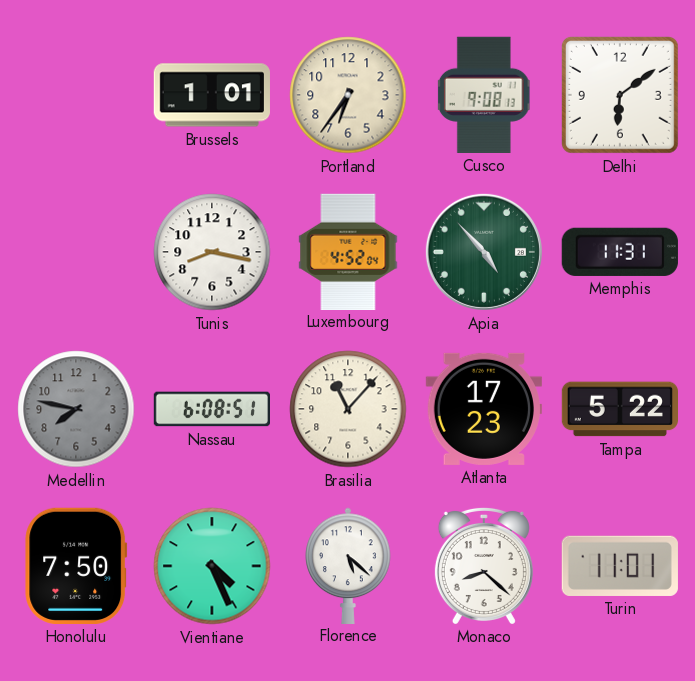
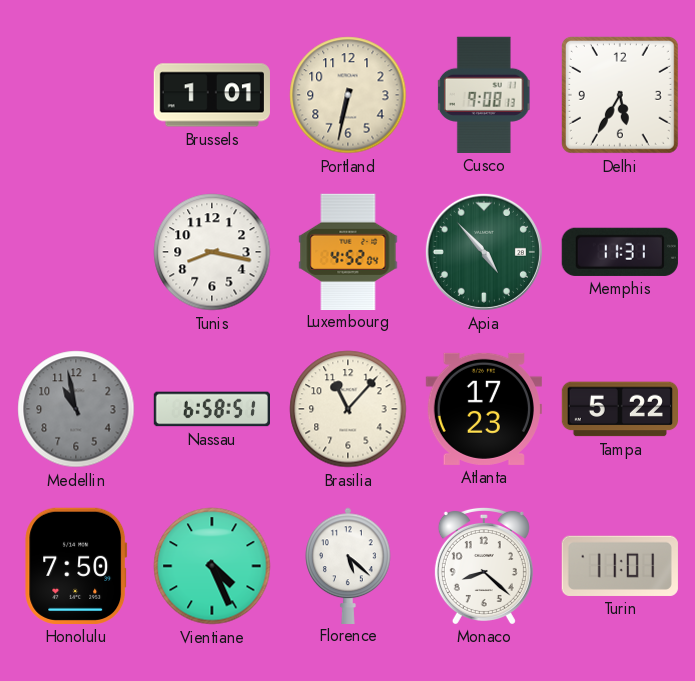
Portland: 6:36 -> 6:32
Delhi: 6:09 -> 5:35
Medellin: 7:47 -> 10:58
Nassau: 6:08 -> 6:58
